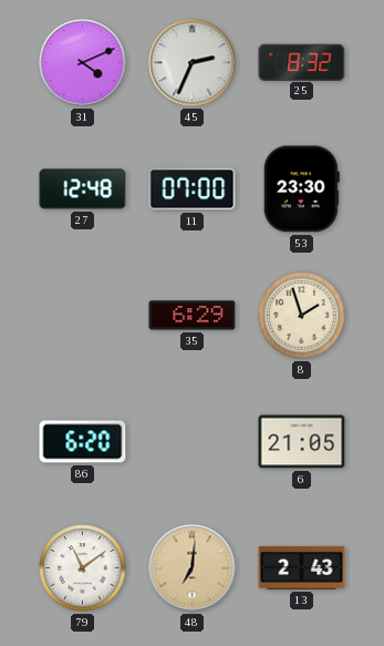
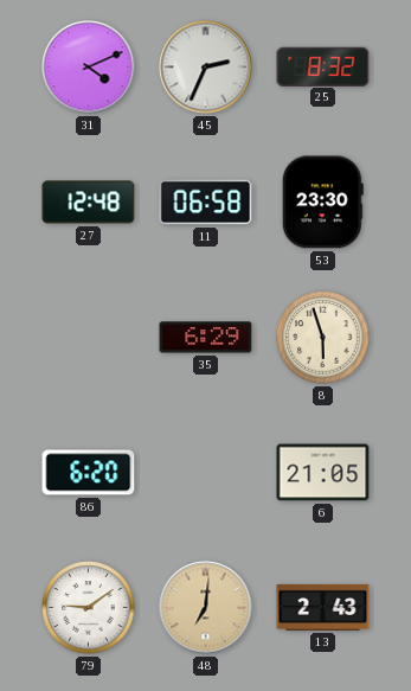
11: 07:00 -> 06:58
8: 1:57 -> 5:57
79: 11:09 -> 9:09
